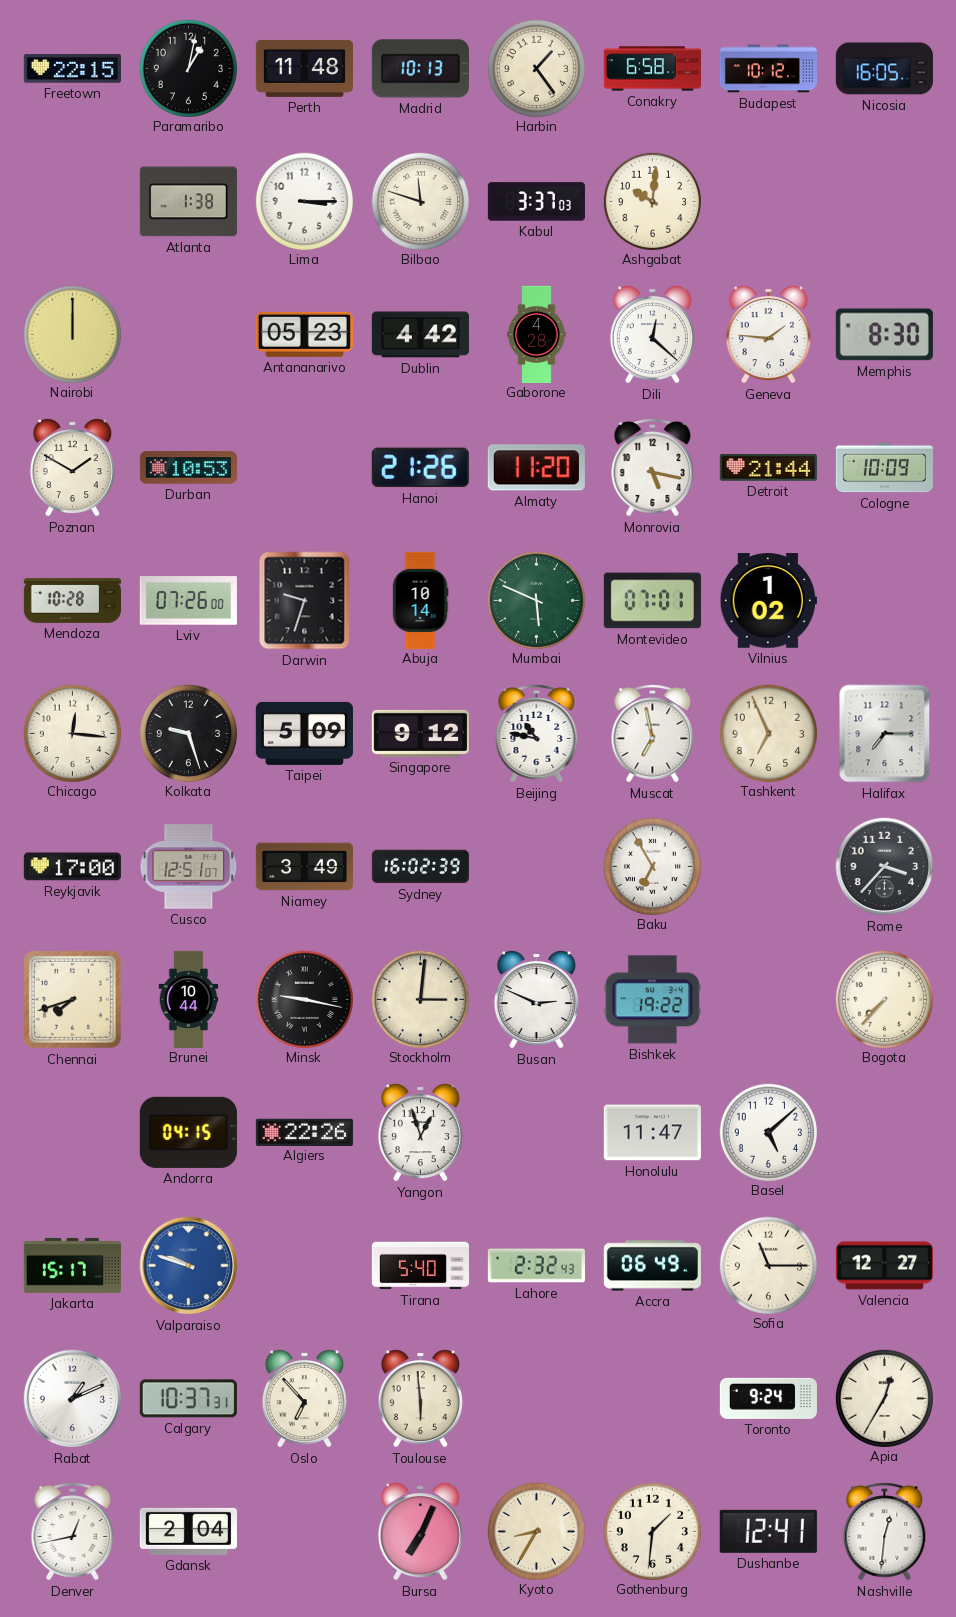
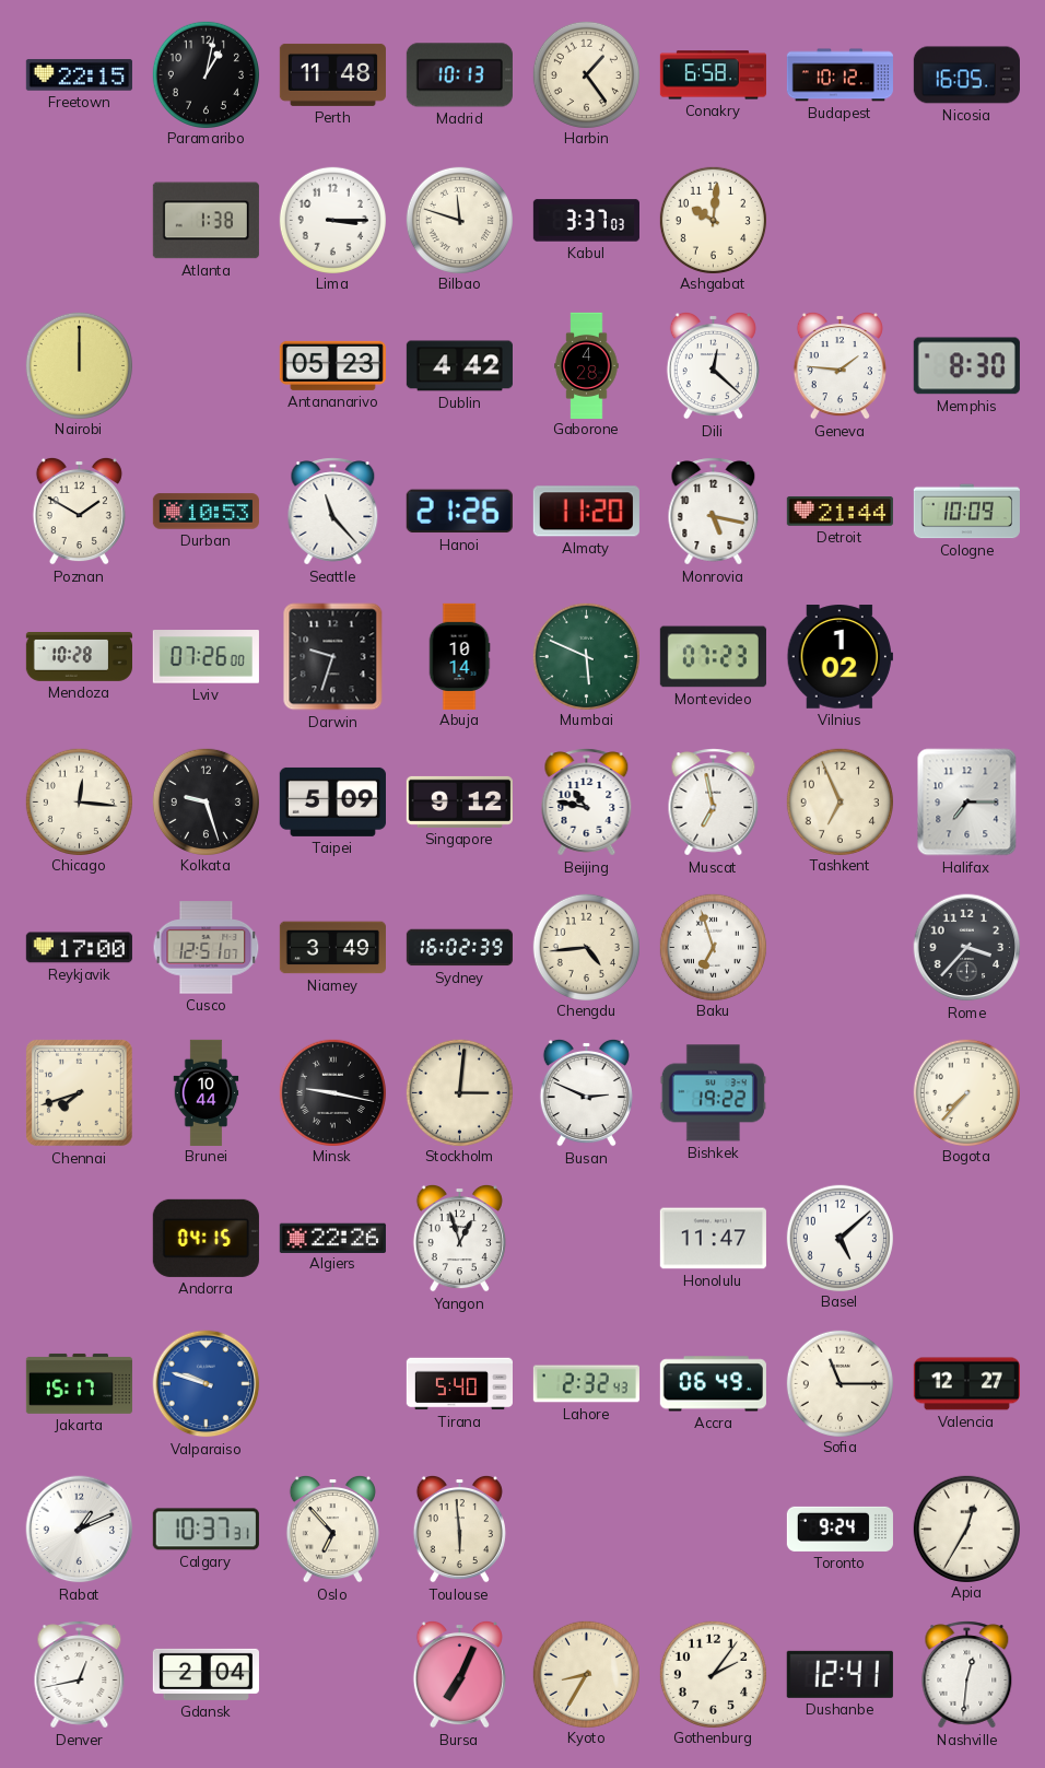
Seattle: none -> 11:23
Montevideo: 07:01 -> 07:23
Chengdu: none -> 4:44
Baku: 6:55 -> 6:57
Gothenburg: 1:31 -> 2:06
